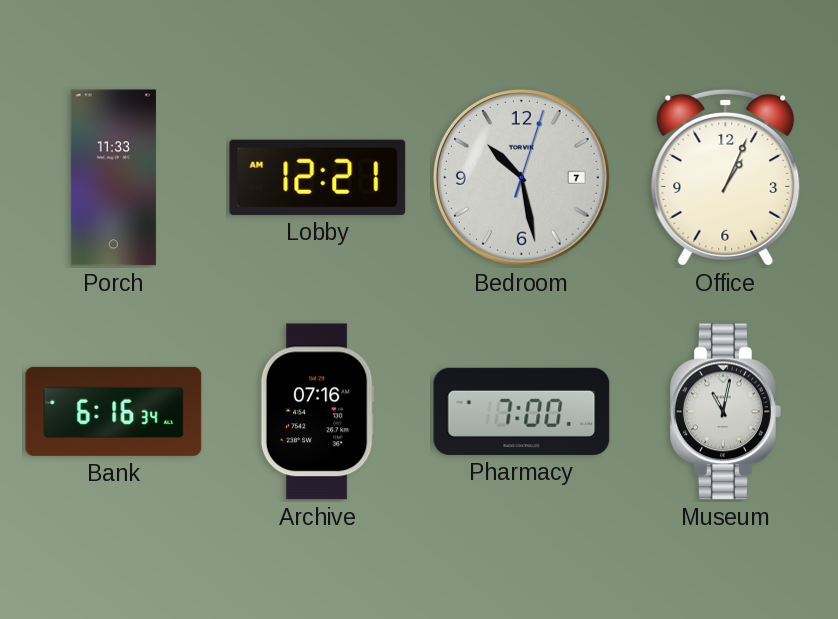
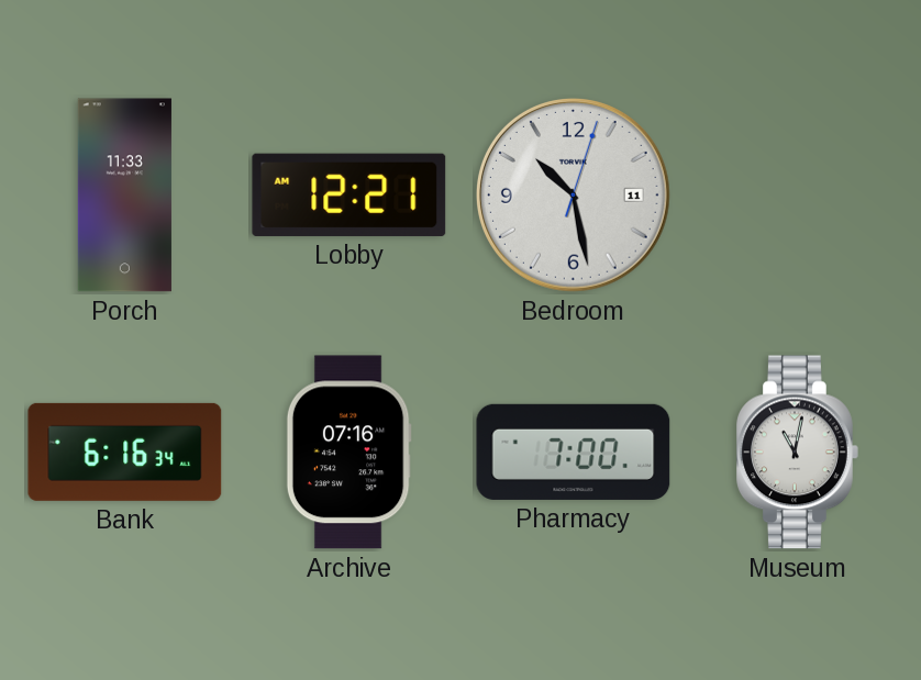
Bedroom date: 7 -> 11
Office: 1:04 -> none
